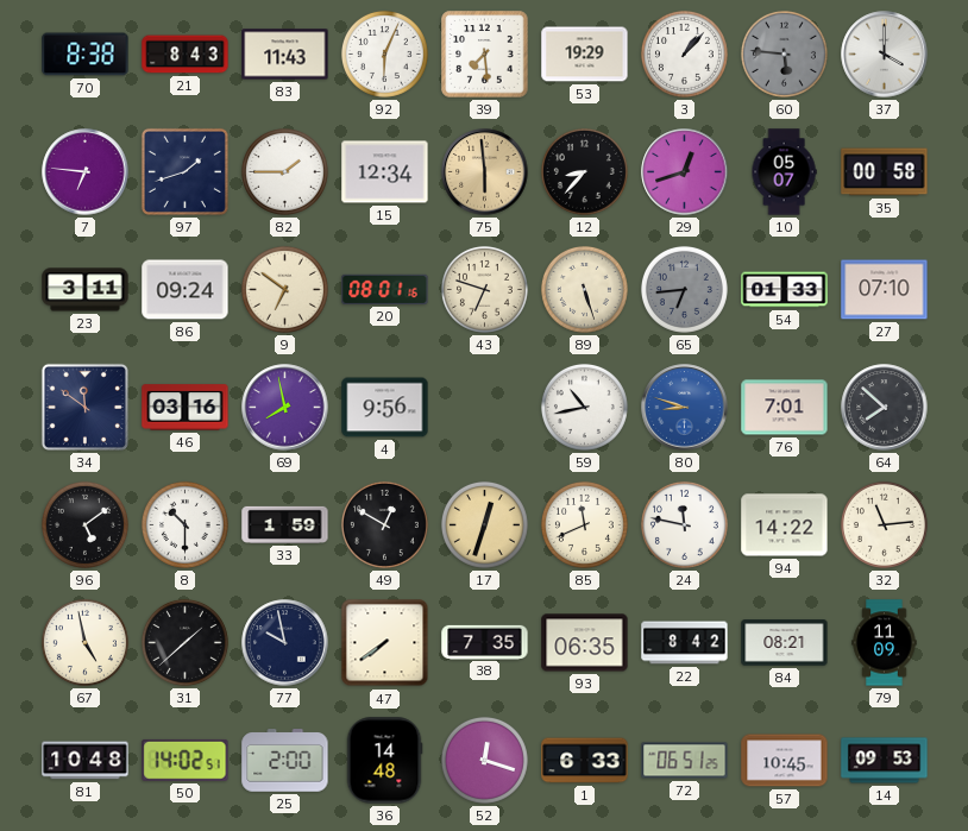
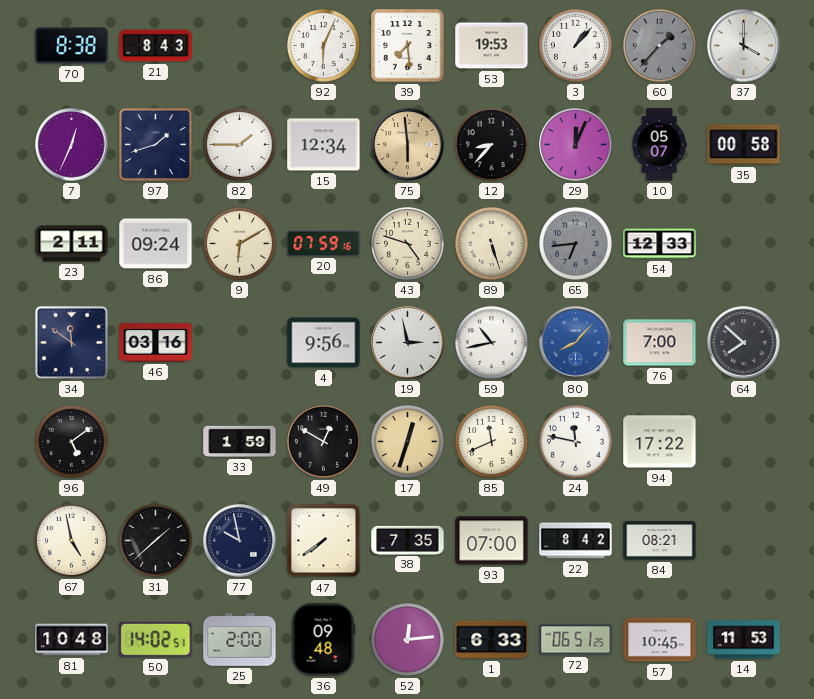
83: 11:43 -> none
53: 19:29 -> 19:53
60: 5:46 -> 1:37
7: 6:46 -> 12:34
29: 12:42 -> 12:04
23: 3:11 -> 2:11
9: 6:51 -> 6:10
20: 08:01 -> 07:59
43: 6:48 -> 4:48
54: 01:33 -> 12:33
27: 07:10 -> none
69: 7:58 -> none
19: none -> 2:58
80: 8:48 -> 8:07
76: 7:01 -> 7:00
8: 10:30 -> none
94: 14:22 -> 17:22
32: 11:14 -> none
93: 06:35 -> 07:00
79: 11:09 -> none
36: 14:48 -> 09:48
52: 12:18 -> 12:14
14: 09:53 -> 11:53
